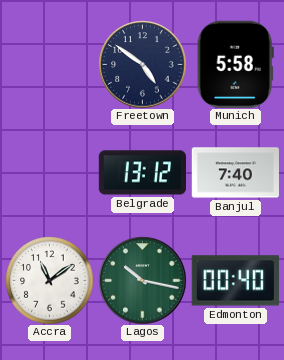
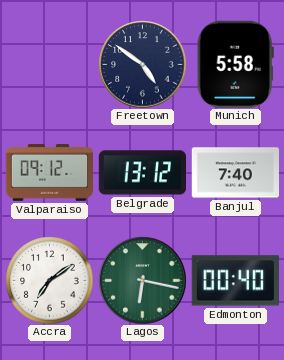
Valparaiso: none -> 09:12
Accra: 11:09 -> 7:09
Lagos: 10:17 -> 6:17
